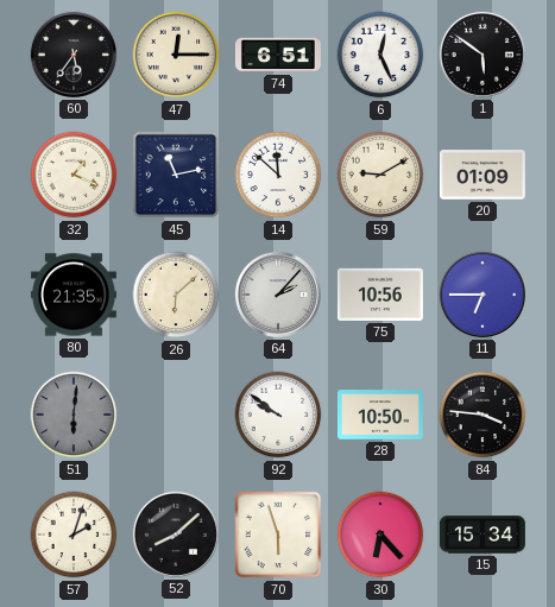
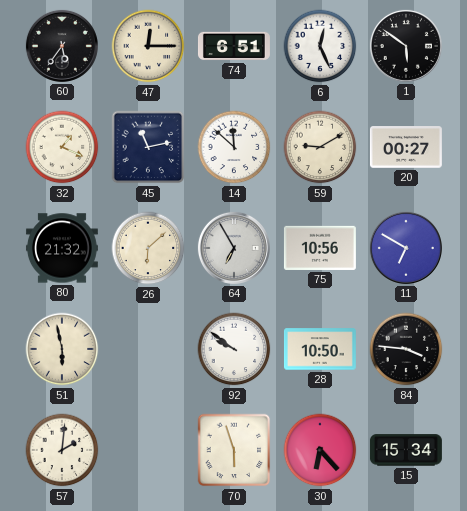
20: 01:09 -> 00:27
80: 21:35 -> 21:32
64: 2:07 -> 6:55
11: 6:45 -> 6:50
51: 6:01 -> 5:58
51 dial: grey -> cream
57: 2:03 -> 2:01
52: 8:08 -> none
